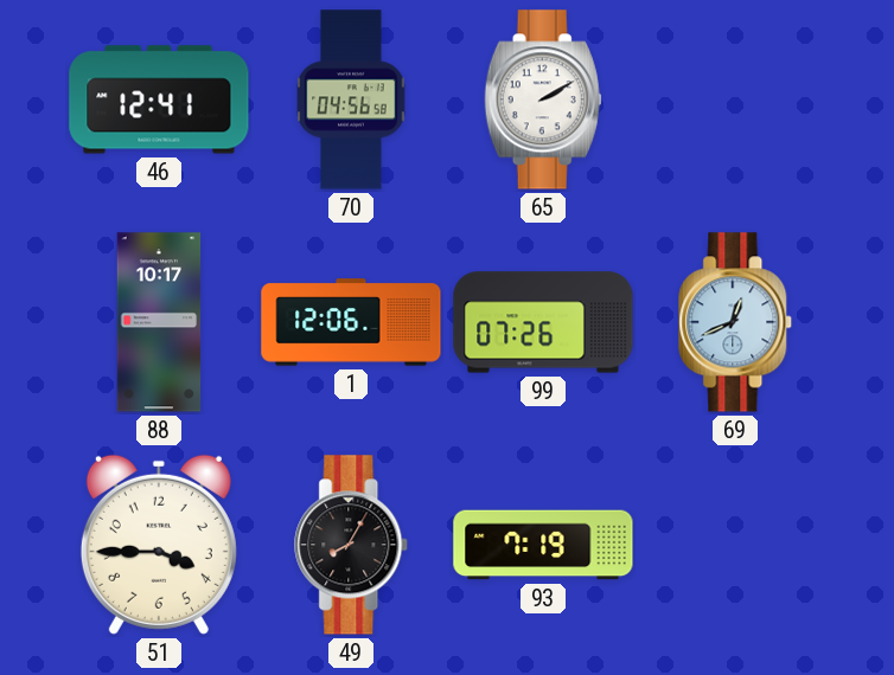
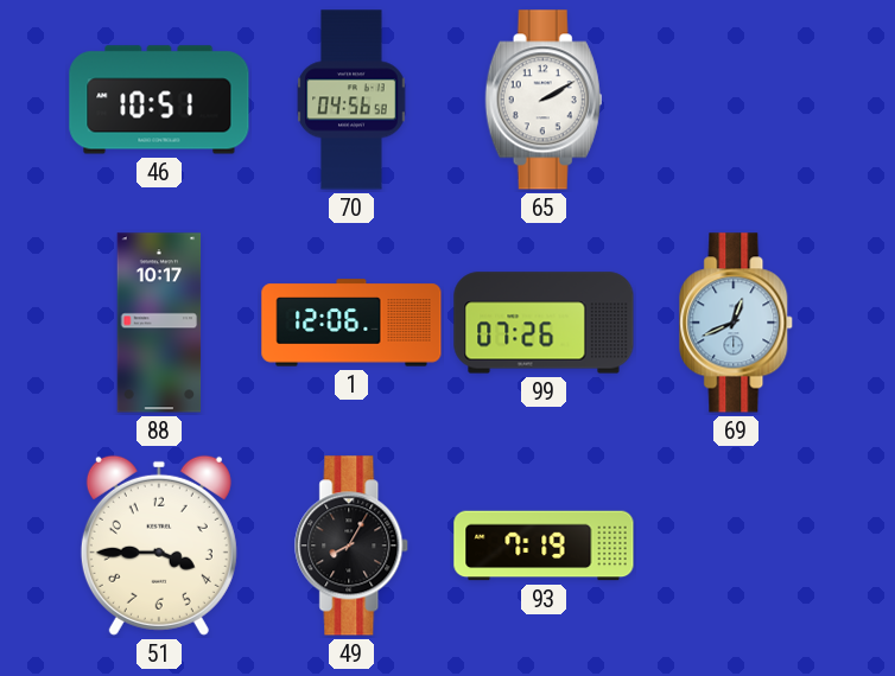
46: 12:41 -> 10:51
